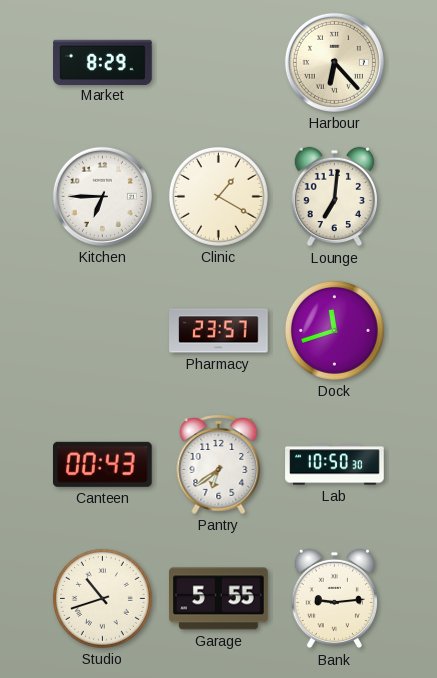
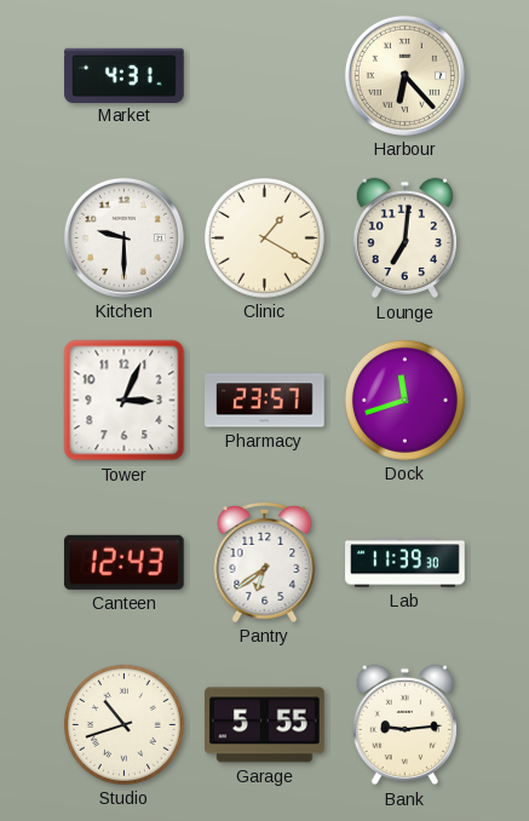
Market: 8:29 -> 4:31
Kitchen: 6:45 -> 9:30
Tower: none -> 3:04
Canteen: 00:43 -> 12:43
Lab: 10:50 -> 11:39
